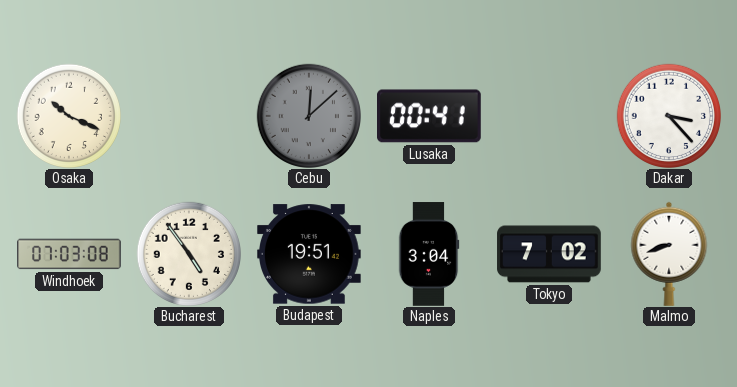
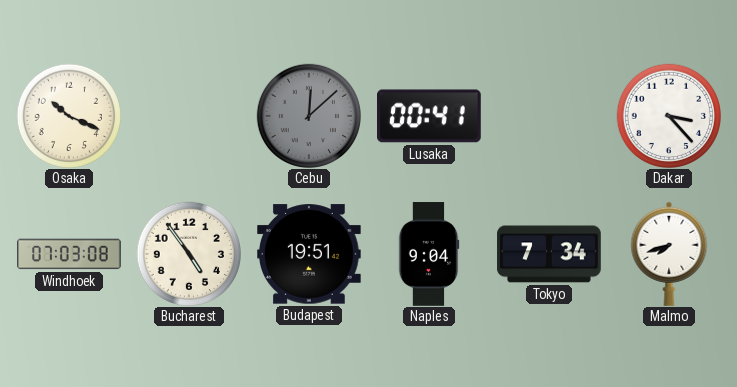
Naples: 3:04 -> 9:04
Tokyo: 7:02 -> 7:34
Malmo: 8:42 -> 7:42
